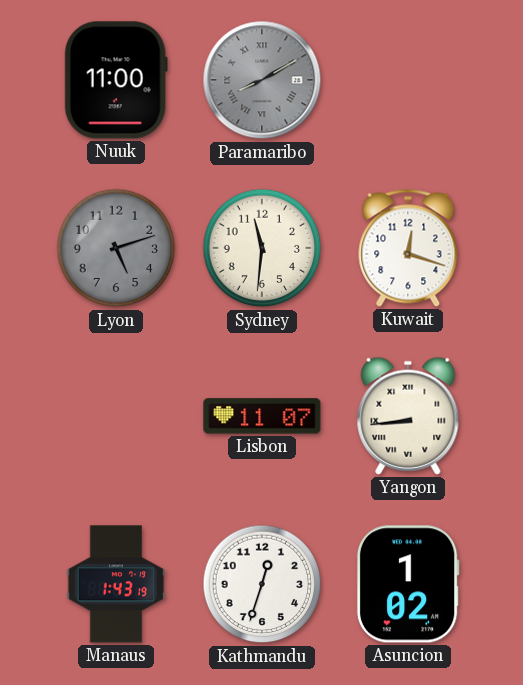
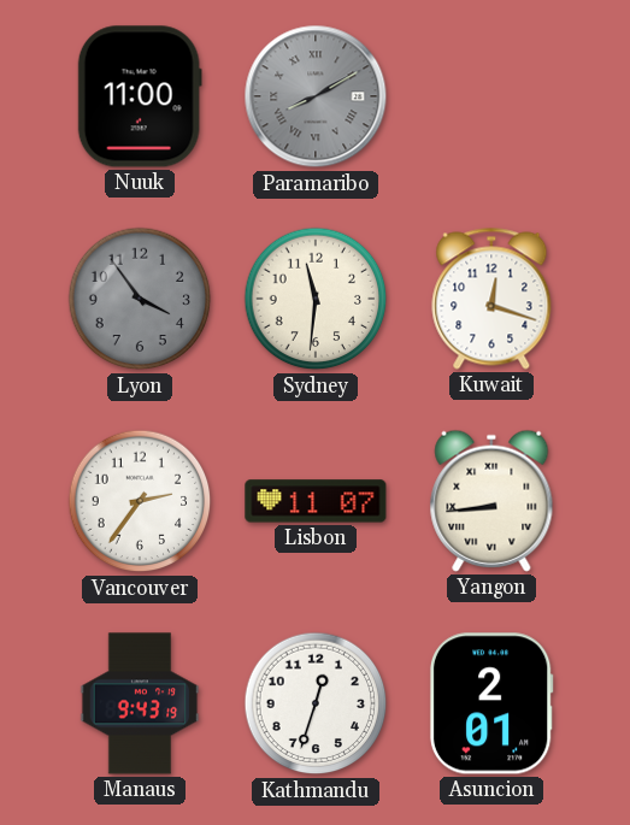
Lyon: 5:12 -> 3:54
Vancouver: none -> 2:36
Manaus: 1:43 -> 9:43
Asuncion: 1:02 -> 2:01
